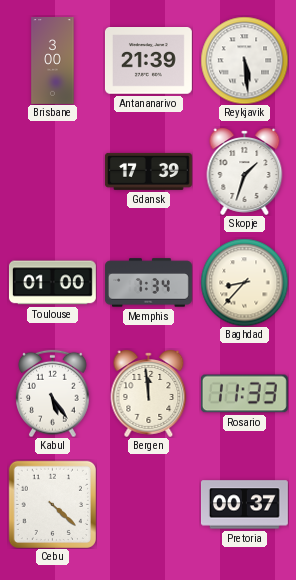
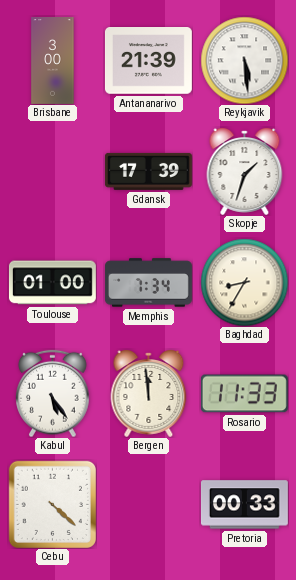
Baghdad: 8:37 -> 8:35
Pretoria: 00:37 -> 00:33
